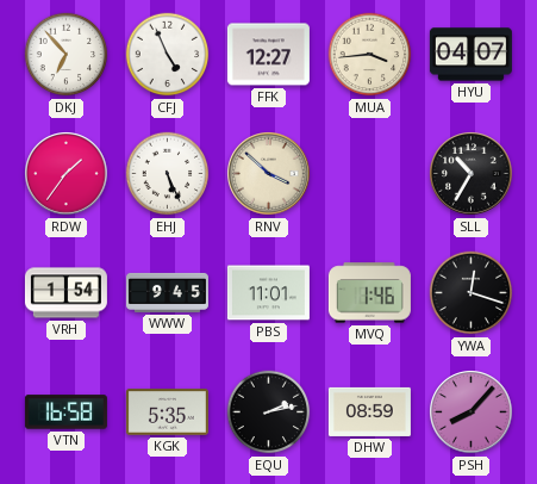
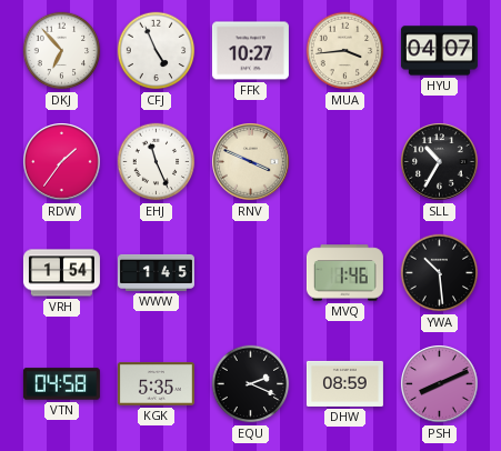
FFK: 12:27 -> 10:27
EHJ: 5:26 -> 11:26
RNV: 3:52 -> 3:49
WWW: 9:45 -> 1:45
PBS: 11:01 -> none
YWA: 12:18 -> 10:29
VTN: 16:58 -> 04:58
EQU: 2:13 -> 2:19
PSH: 8:07 -> 8:11
